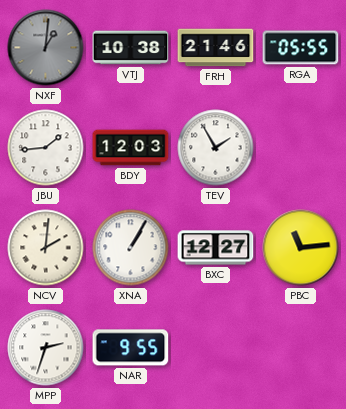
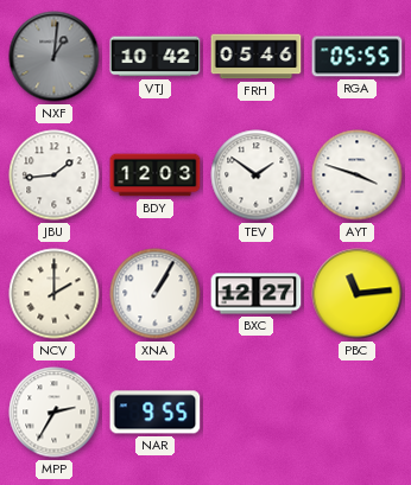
VTJ: 10:38 -> 10:42
FRH: 21:46 -> 05:46
TEV: 1:55 -> 1:51
AYT: none -> 3:48
NCV: 2:01 -> 2:00
MPP: 2:33 -> 2:35
